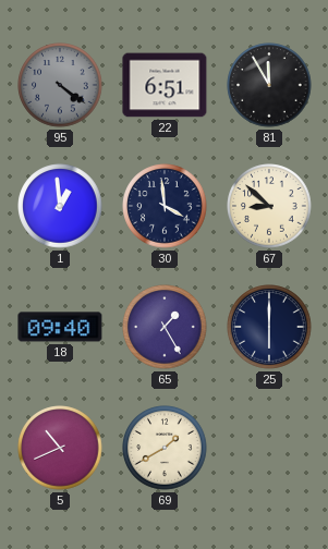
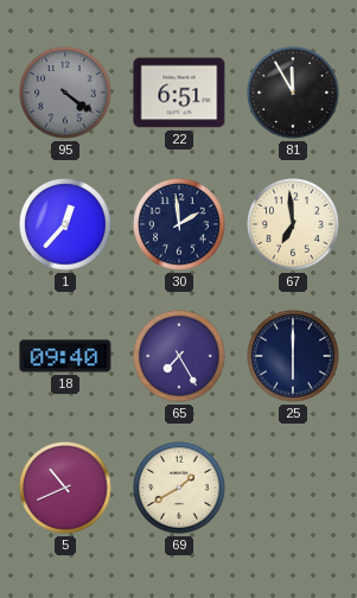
1: 12:59 -> 12:37
30: 3:59 -> 1:59
67: 8:52 -> 6:59
65: 1:25 -> 7:25
